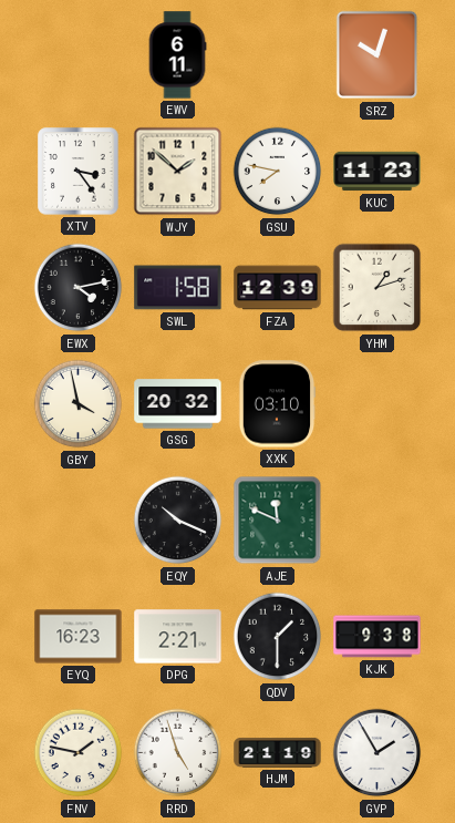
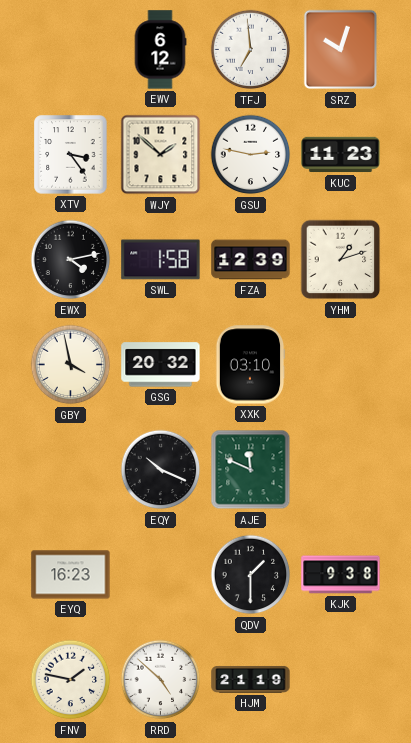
EWV: 6:11 -> 6:12
TFJ: none -> 6:59
GSU: 7:47 -> 2:47
DPG: 2:21 -> none
RRD: 4:57 -> 4:52
GVP: 1:55 -> none
